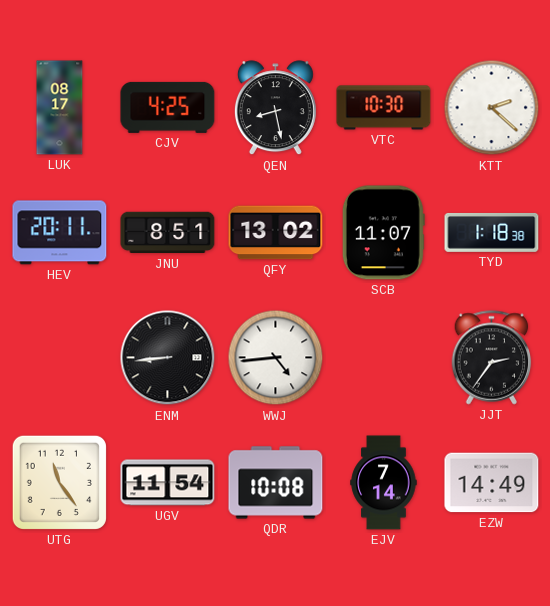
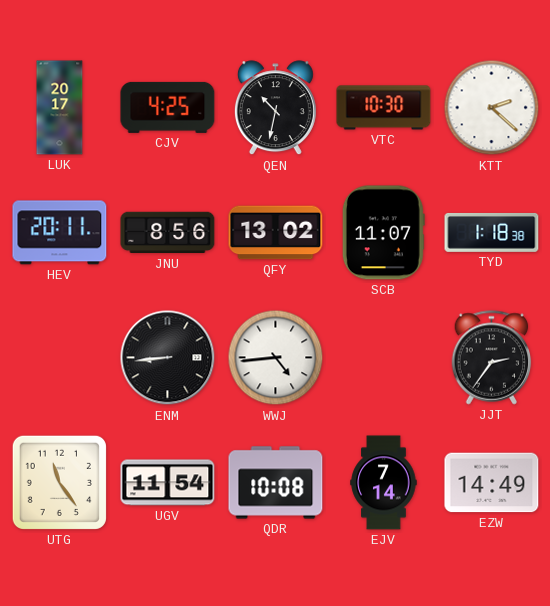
LUK: 08:17 -> 20:17
QEN: 8:28 -> 10:32
JNU: 8:51 -> 8:56
